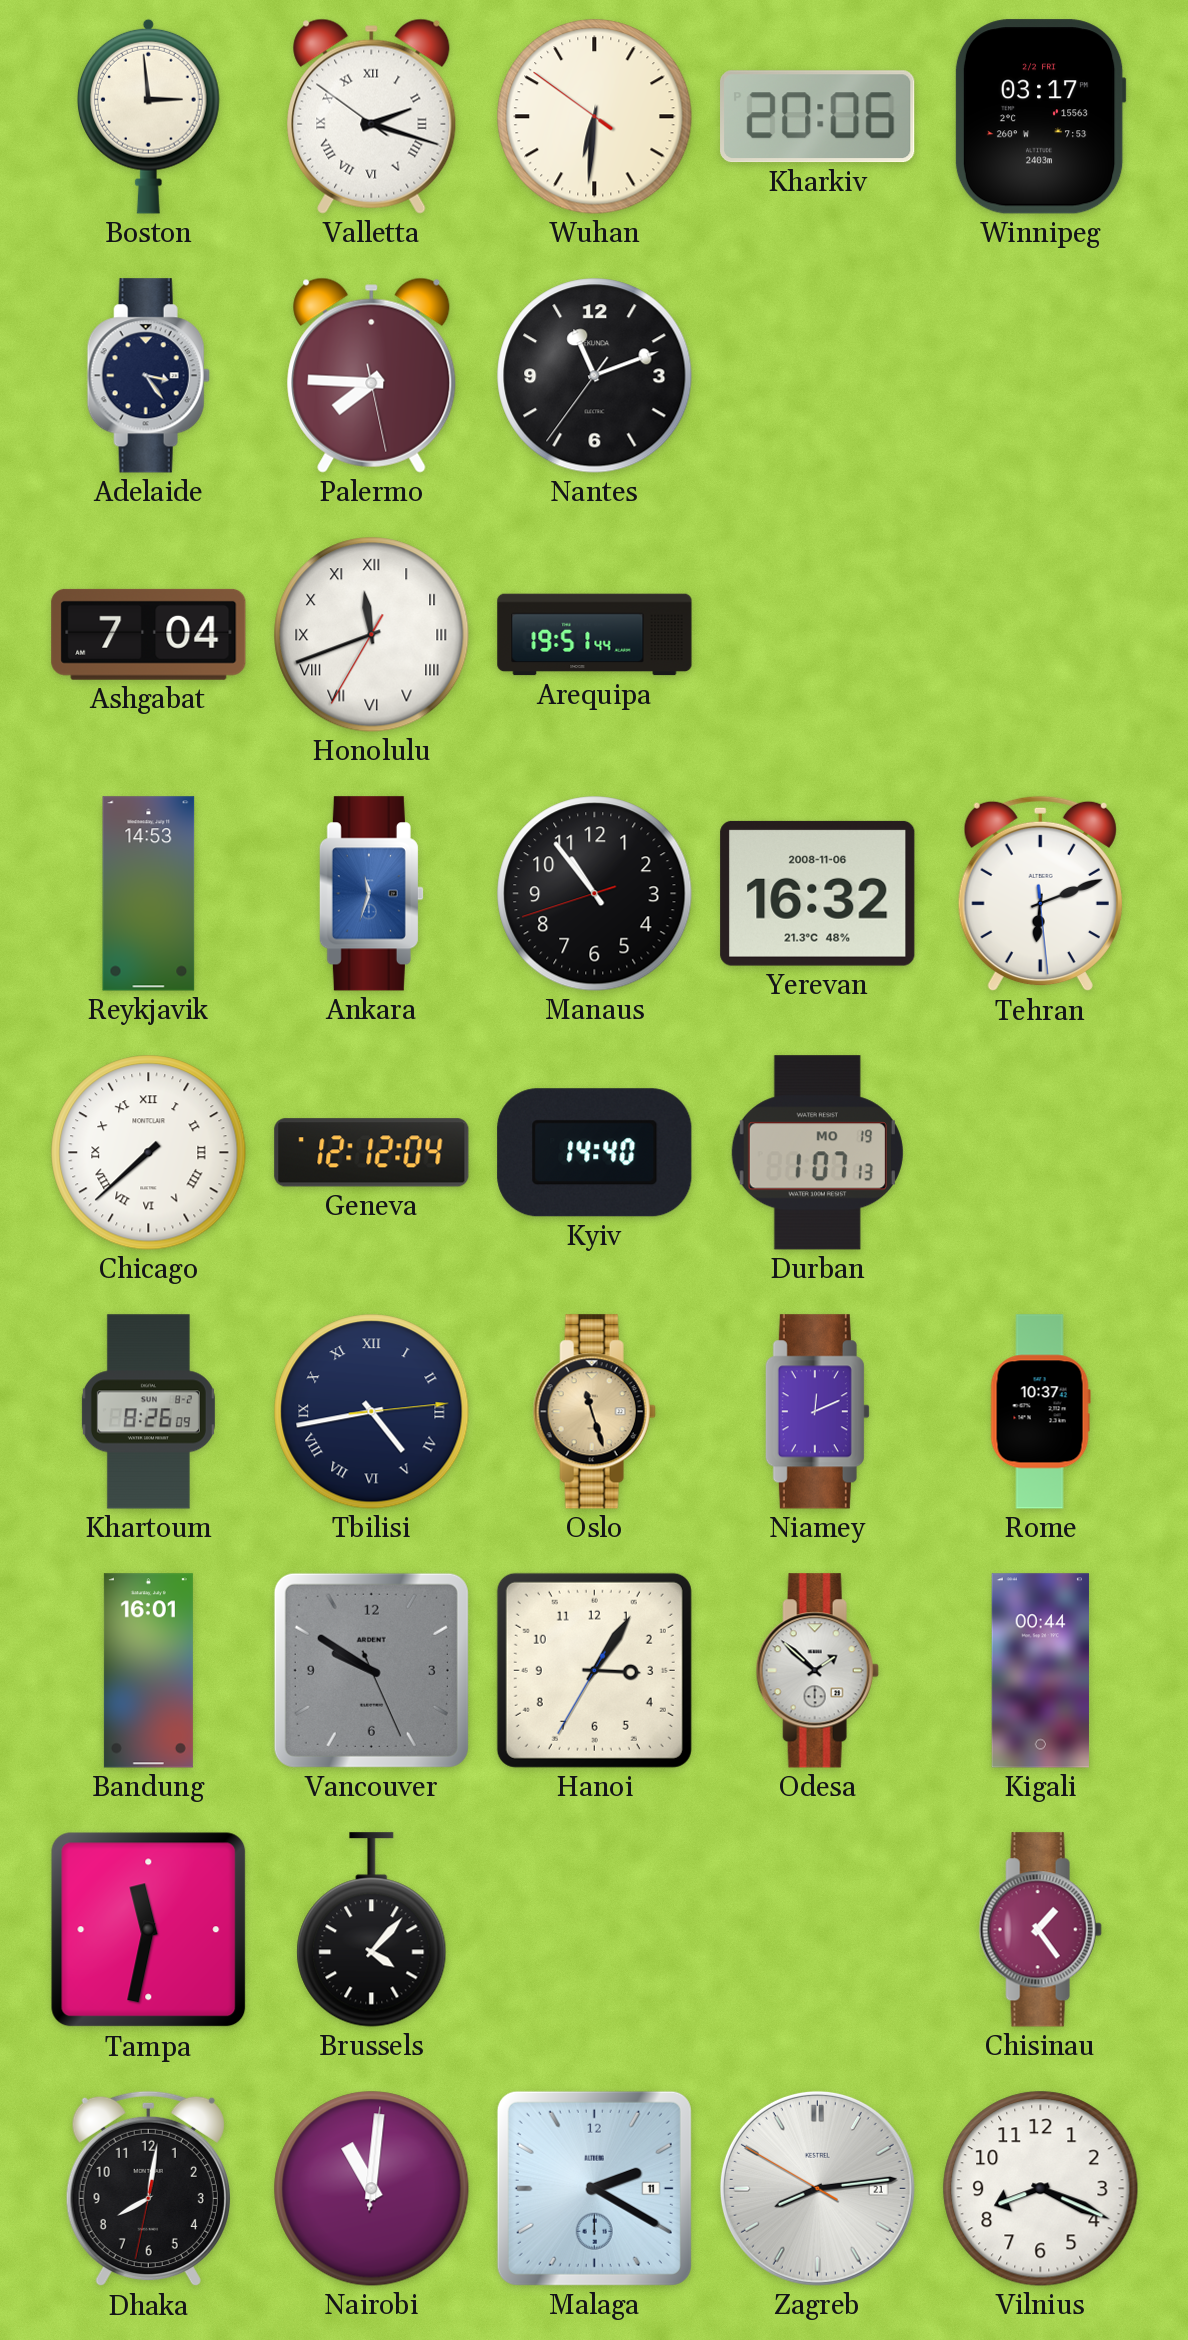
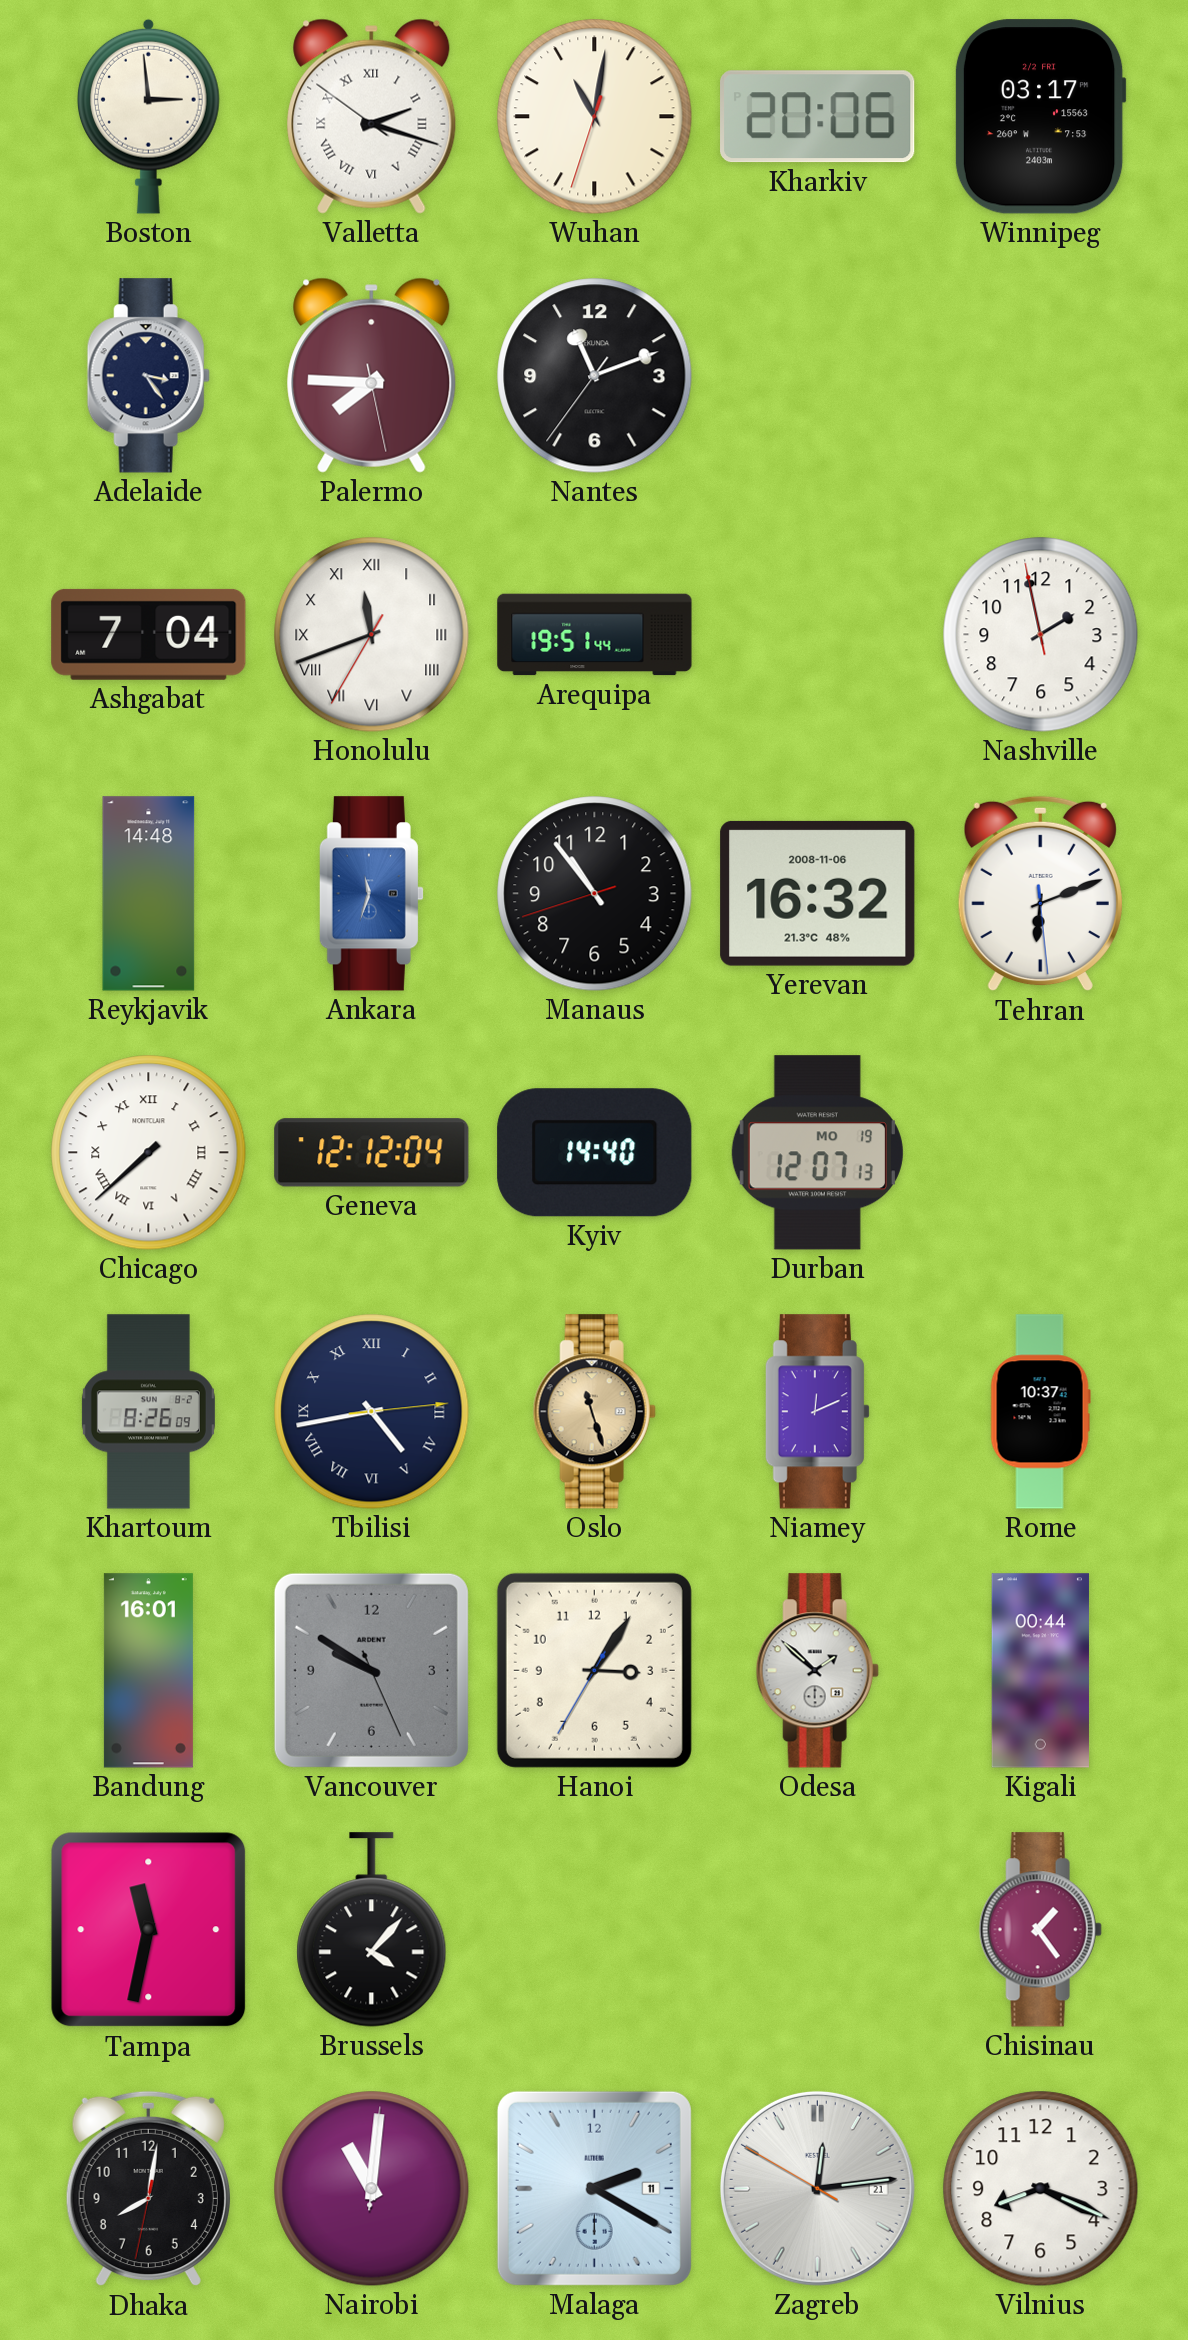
Wuhan: 6:30 -> 11:01
Nashville: none -> 1:57
Reykjavik: 14:53 -> 14:48
Durban: 1:07 -> 12:07
Zagreb: 8:13 -> 12:13
